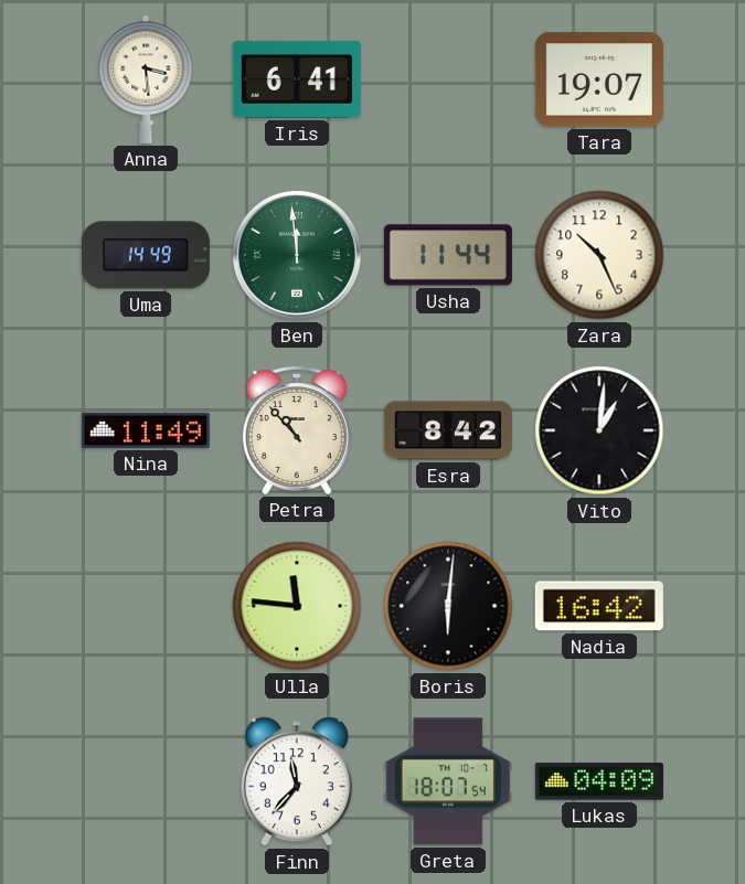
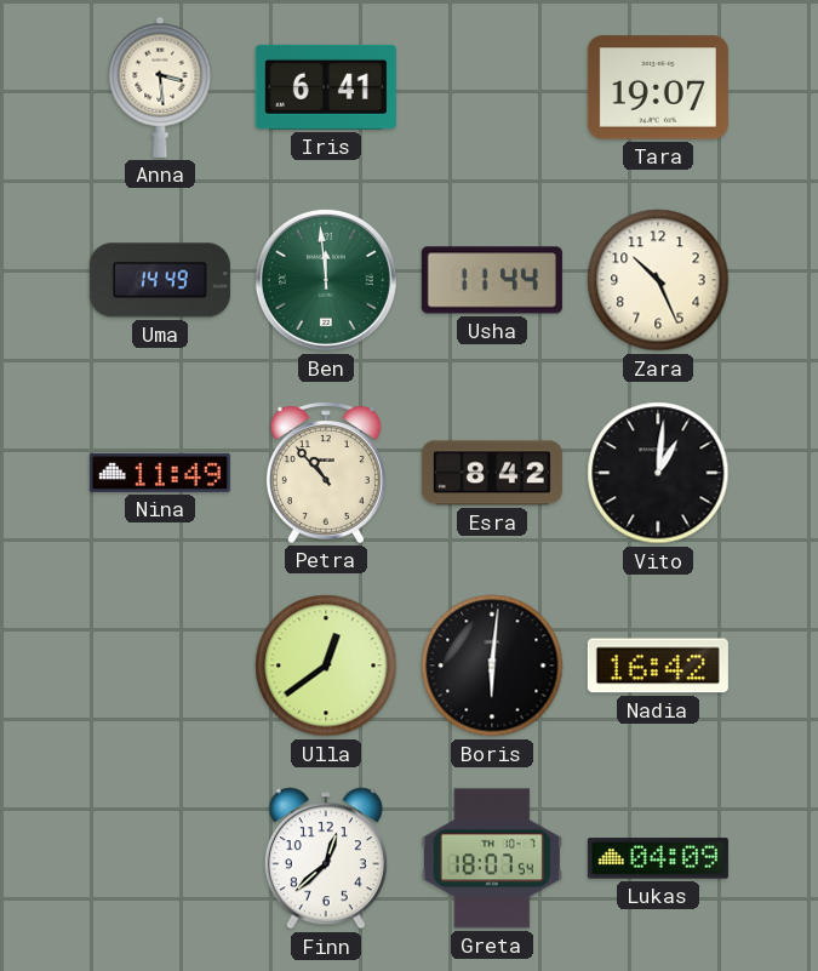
Ulla: 11:46 -> 12:39
Finn: 11:37 -> 12:38
